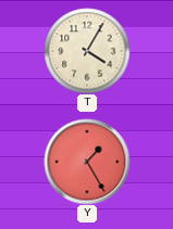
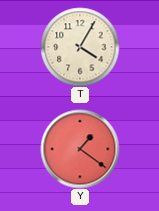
Y: 1:25 -> 1:21
